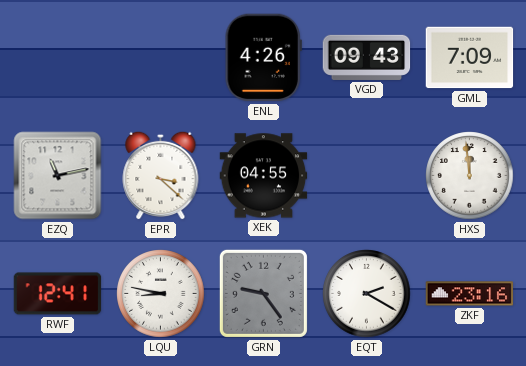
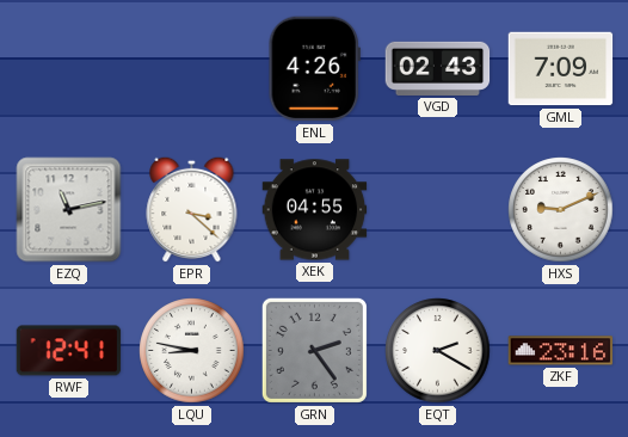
VGD: 09:43 -> 02:43
HXS: 11:59 -> 9:11
GRN: 9:24 -> 2:24
